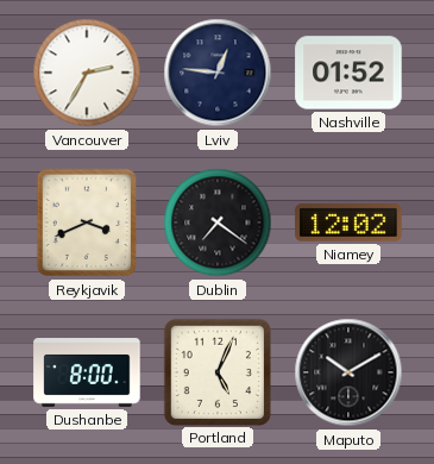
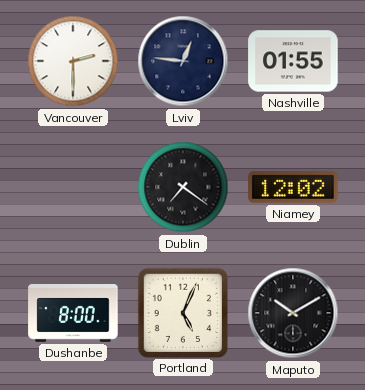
Vancouver: 2:35 -> 2:30
Nashville: 01:52 -> 01:55
Reykjavik: 3:41 -> none
